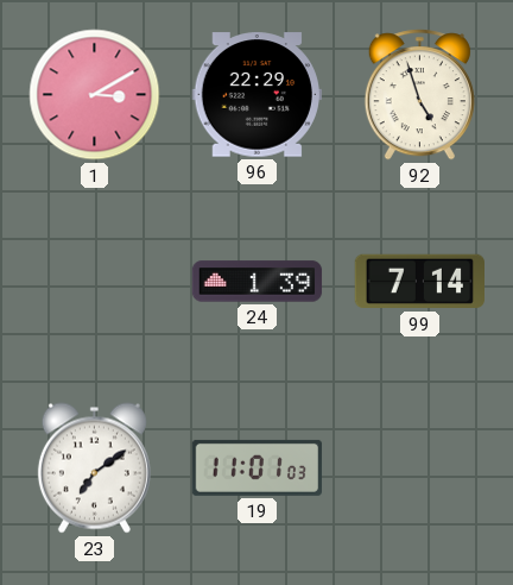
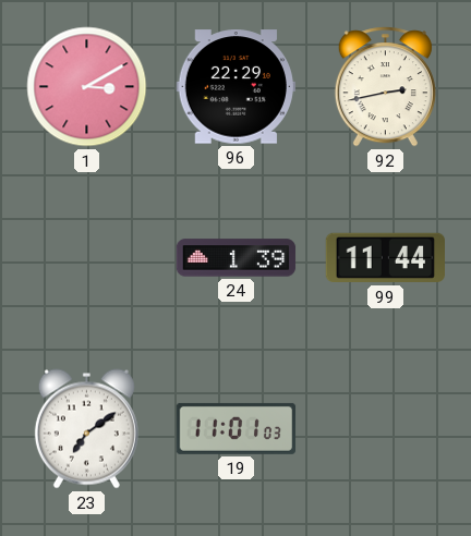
92: 4:57 -> 2:43
99: 7:14 -> 11:44
